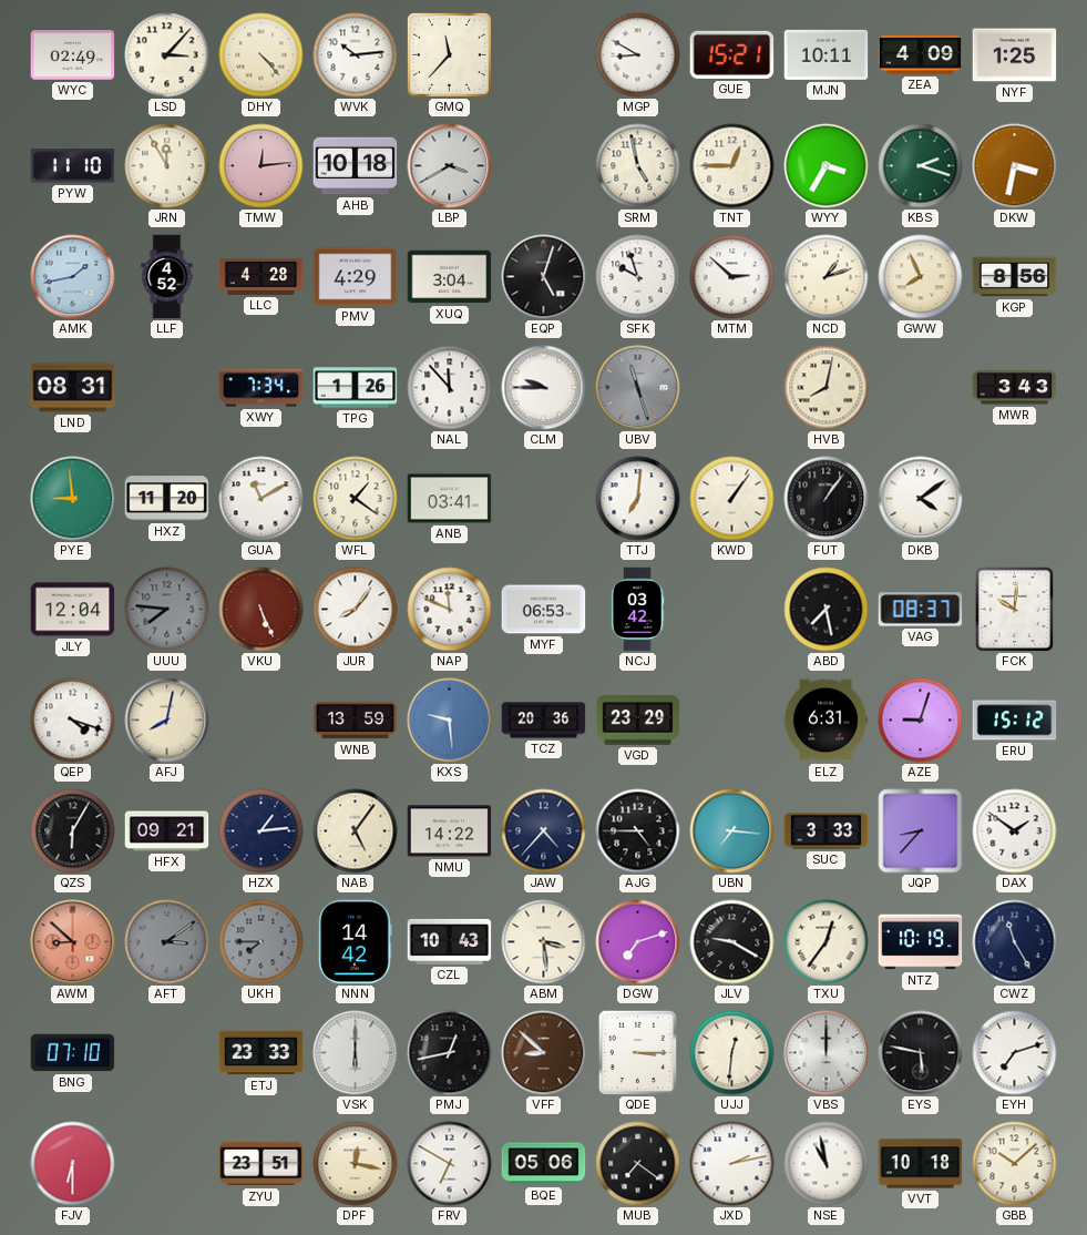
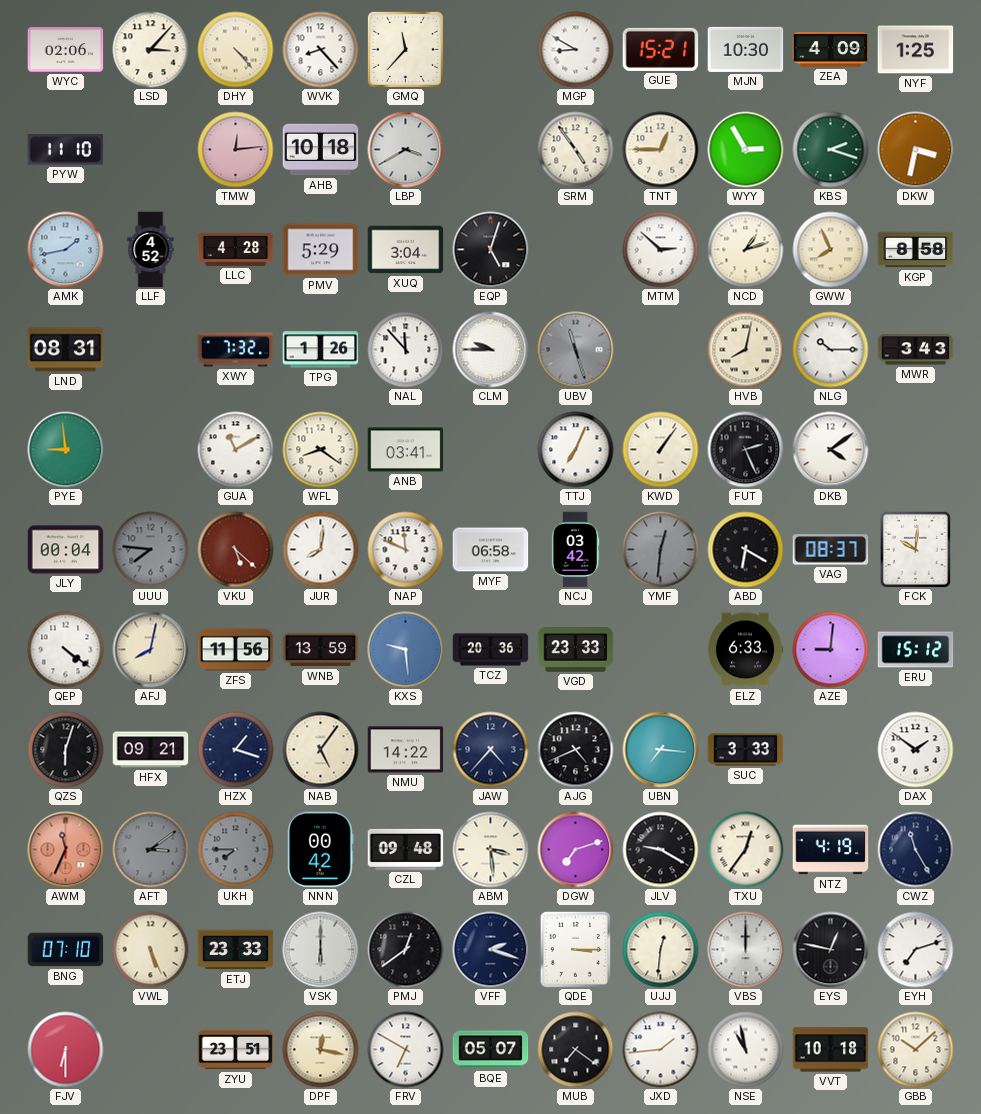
WYC: 02:49 -> 02:06
WVK: 10:14 -> 8:23
MJN: 10:11 -> 10:30
JRN: 11:55 -> none
SRM: 4:58 -> 4:54
WYY: 3:35 -> 2:55
PMV: 4:29 -> 5:29
SFK: 9:57 -> none
KGP: 8:56 -> 8:58
XWY: 7:34 -> 7:32
NLG: none -> 10:15
HXZ: 11:20 -> none
WFL: 1:21 -> 8:21
TTJ: 7:01 -> 7:04
FUT: 1:06 -> 2:26
JLY: 12:04 -> 00:04
VKU: 5:26 -> 5:22
JUR: 8:06 -> 8:01
MYF: 06:53 -> 06:58
YMF: none -> 12:31
ABD: 7:28 -> 6:20
QEP: 4:18 -> 4:21
ZFS: none -> 11:56
VGD: 23:29 -> 23:33
ELZ: 6:31 -> 6:33
AZE: 9:03 -> 9:01
QZS: 6:05 -> 6:03
HZX: 1:14 -> 1:18
AJG: 4:45 -> 4:41
JQP: 8:37 -> none
AWM: 8:52 -> 11:34
NNN: 14:42 -> 00:42
CZL: 10:43 -> 09:48
NTZ: 10:19 -> 4:19
VWL: none -> 5:26
PMJ: 12:43 -> 12:39
VFF: 8:52 -> 2:18
VFF dial: brown -> navy
EYS: 5:47 -> 12:47
BQE: 05:06 -> 05:07
JXD: 2:13 -> 1:44
